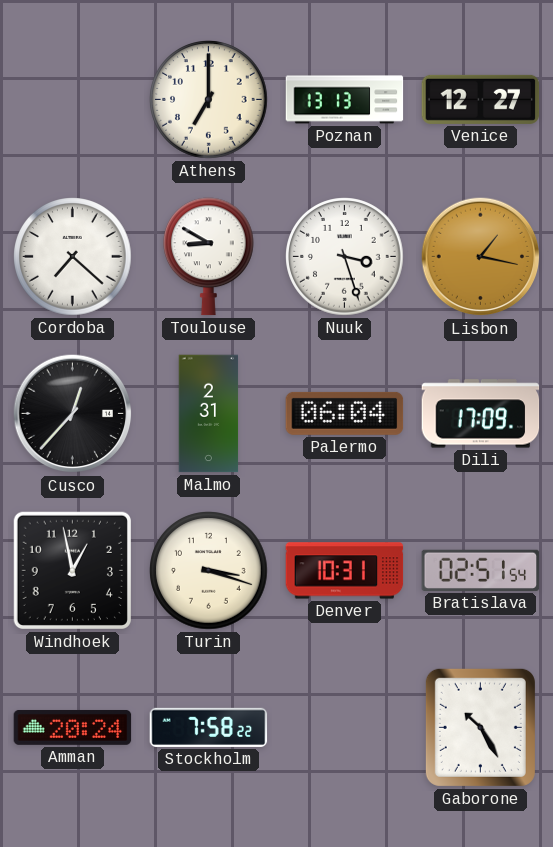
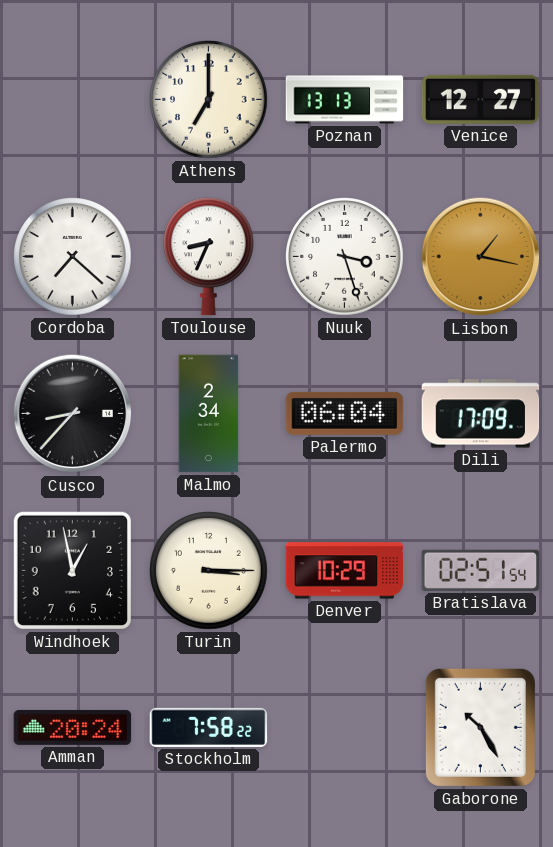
Toulouse: 8:50 -> 8:34
Cusco: 12:37 -> 8:37
Malmo: 2:31 -> 2:34
Turin: 3:18 -> 3:15
Denver: 10:31 -> 10:29
